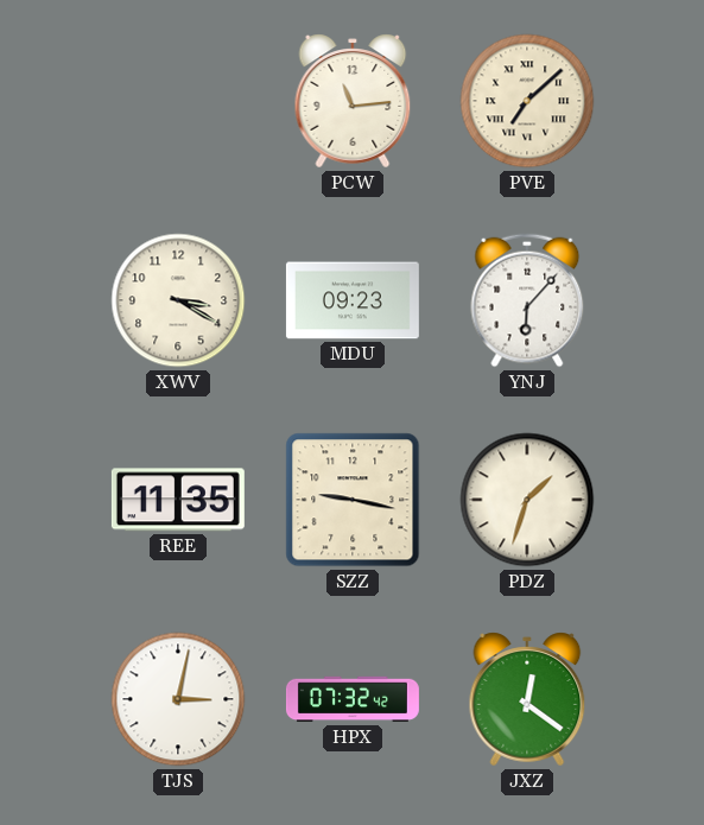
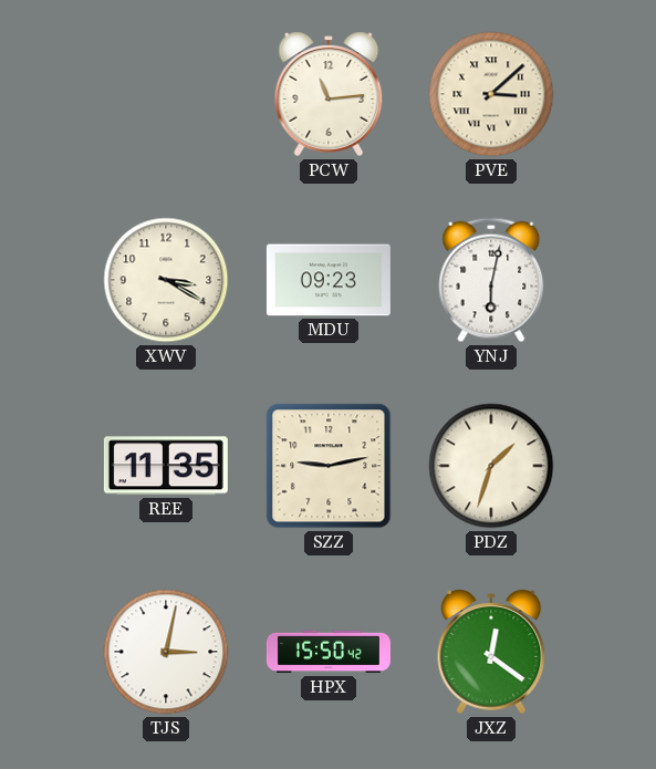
PVE: 7:08 -> 3:08
YNJ: 6:07 -> 6:02
SZZ: 9:17 -> 9:13
HPX: 07:32 -> 15:50
